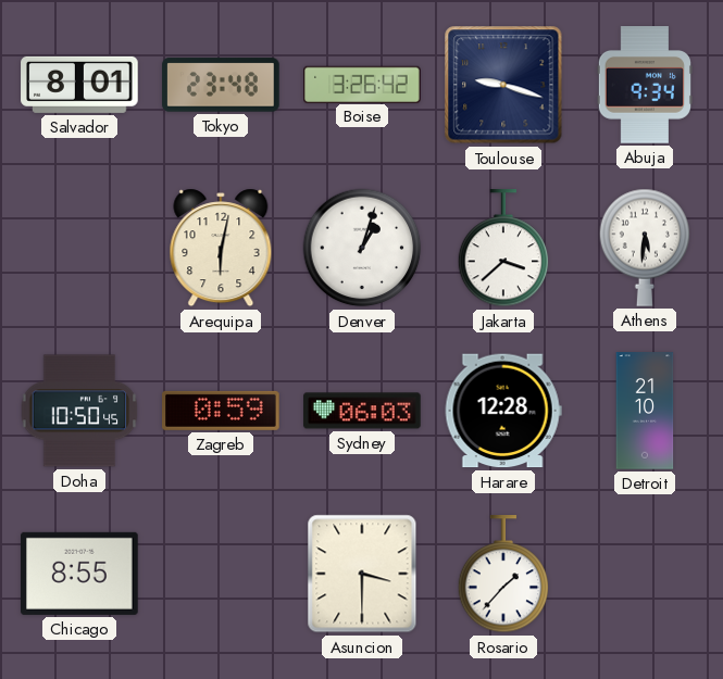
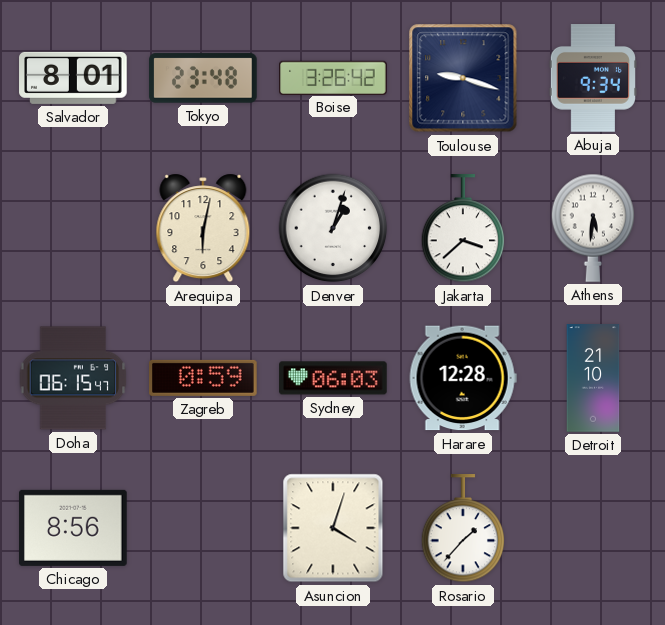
Doha: 10:50 -> 06:15
Chicago: 8:55 -> 8:56
Asuncion: 3:30 -> 4:03
